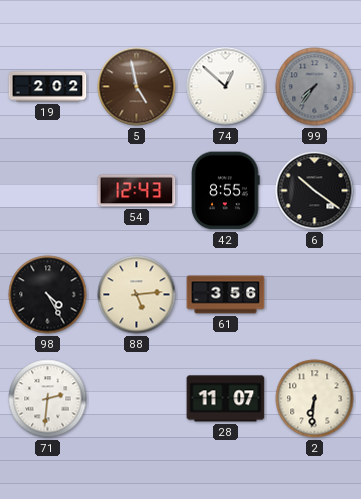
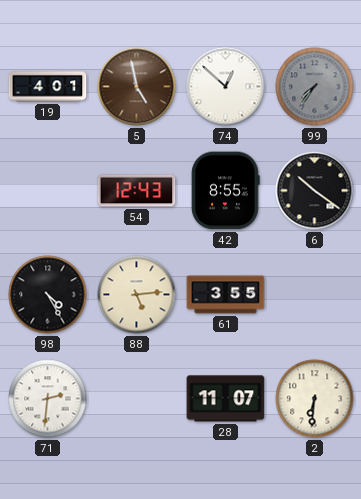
19: 2:02 -> 4:01
61: 3:56 -> 3:55
